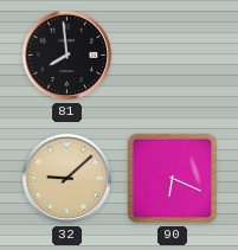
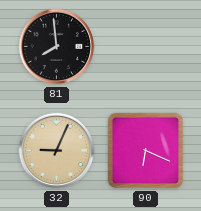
32: 9:08 -> 9:04
